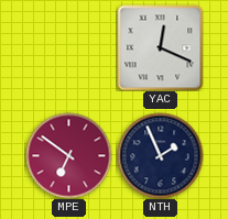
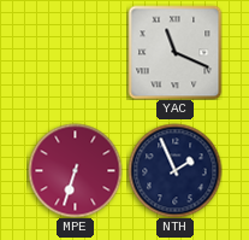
YAC: 12:19 -> 11:19
MPE: 6:51 -> 6:33
